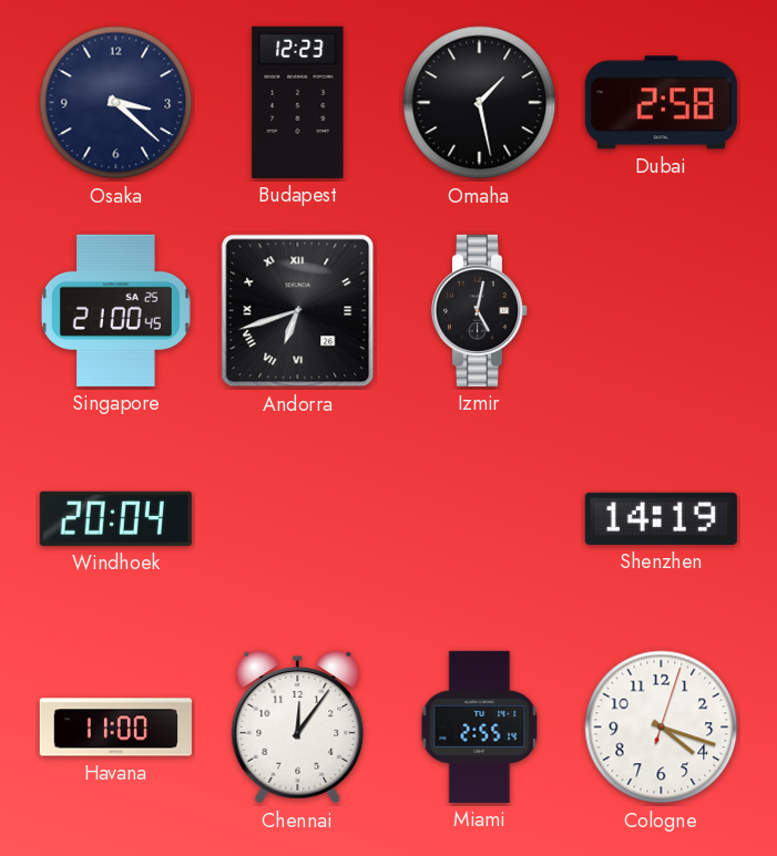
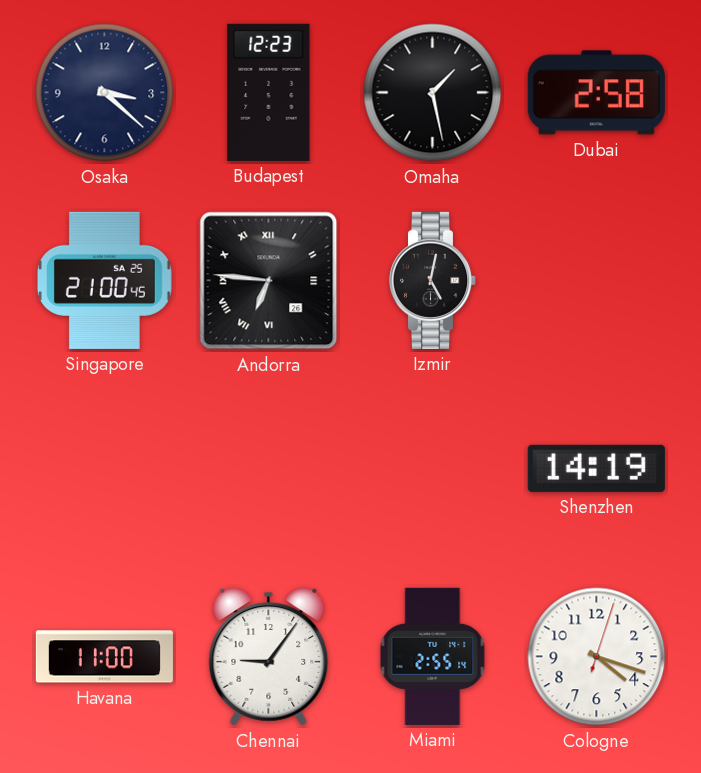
Andorra: 6:42 -> 6:46
Windhoek: 20:04 -> none
Chennai: 12:06 -> 9:06
